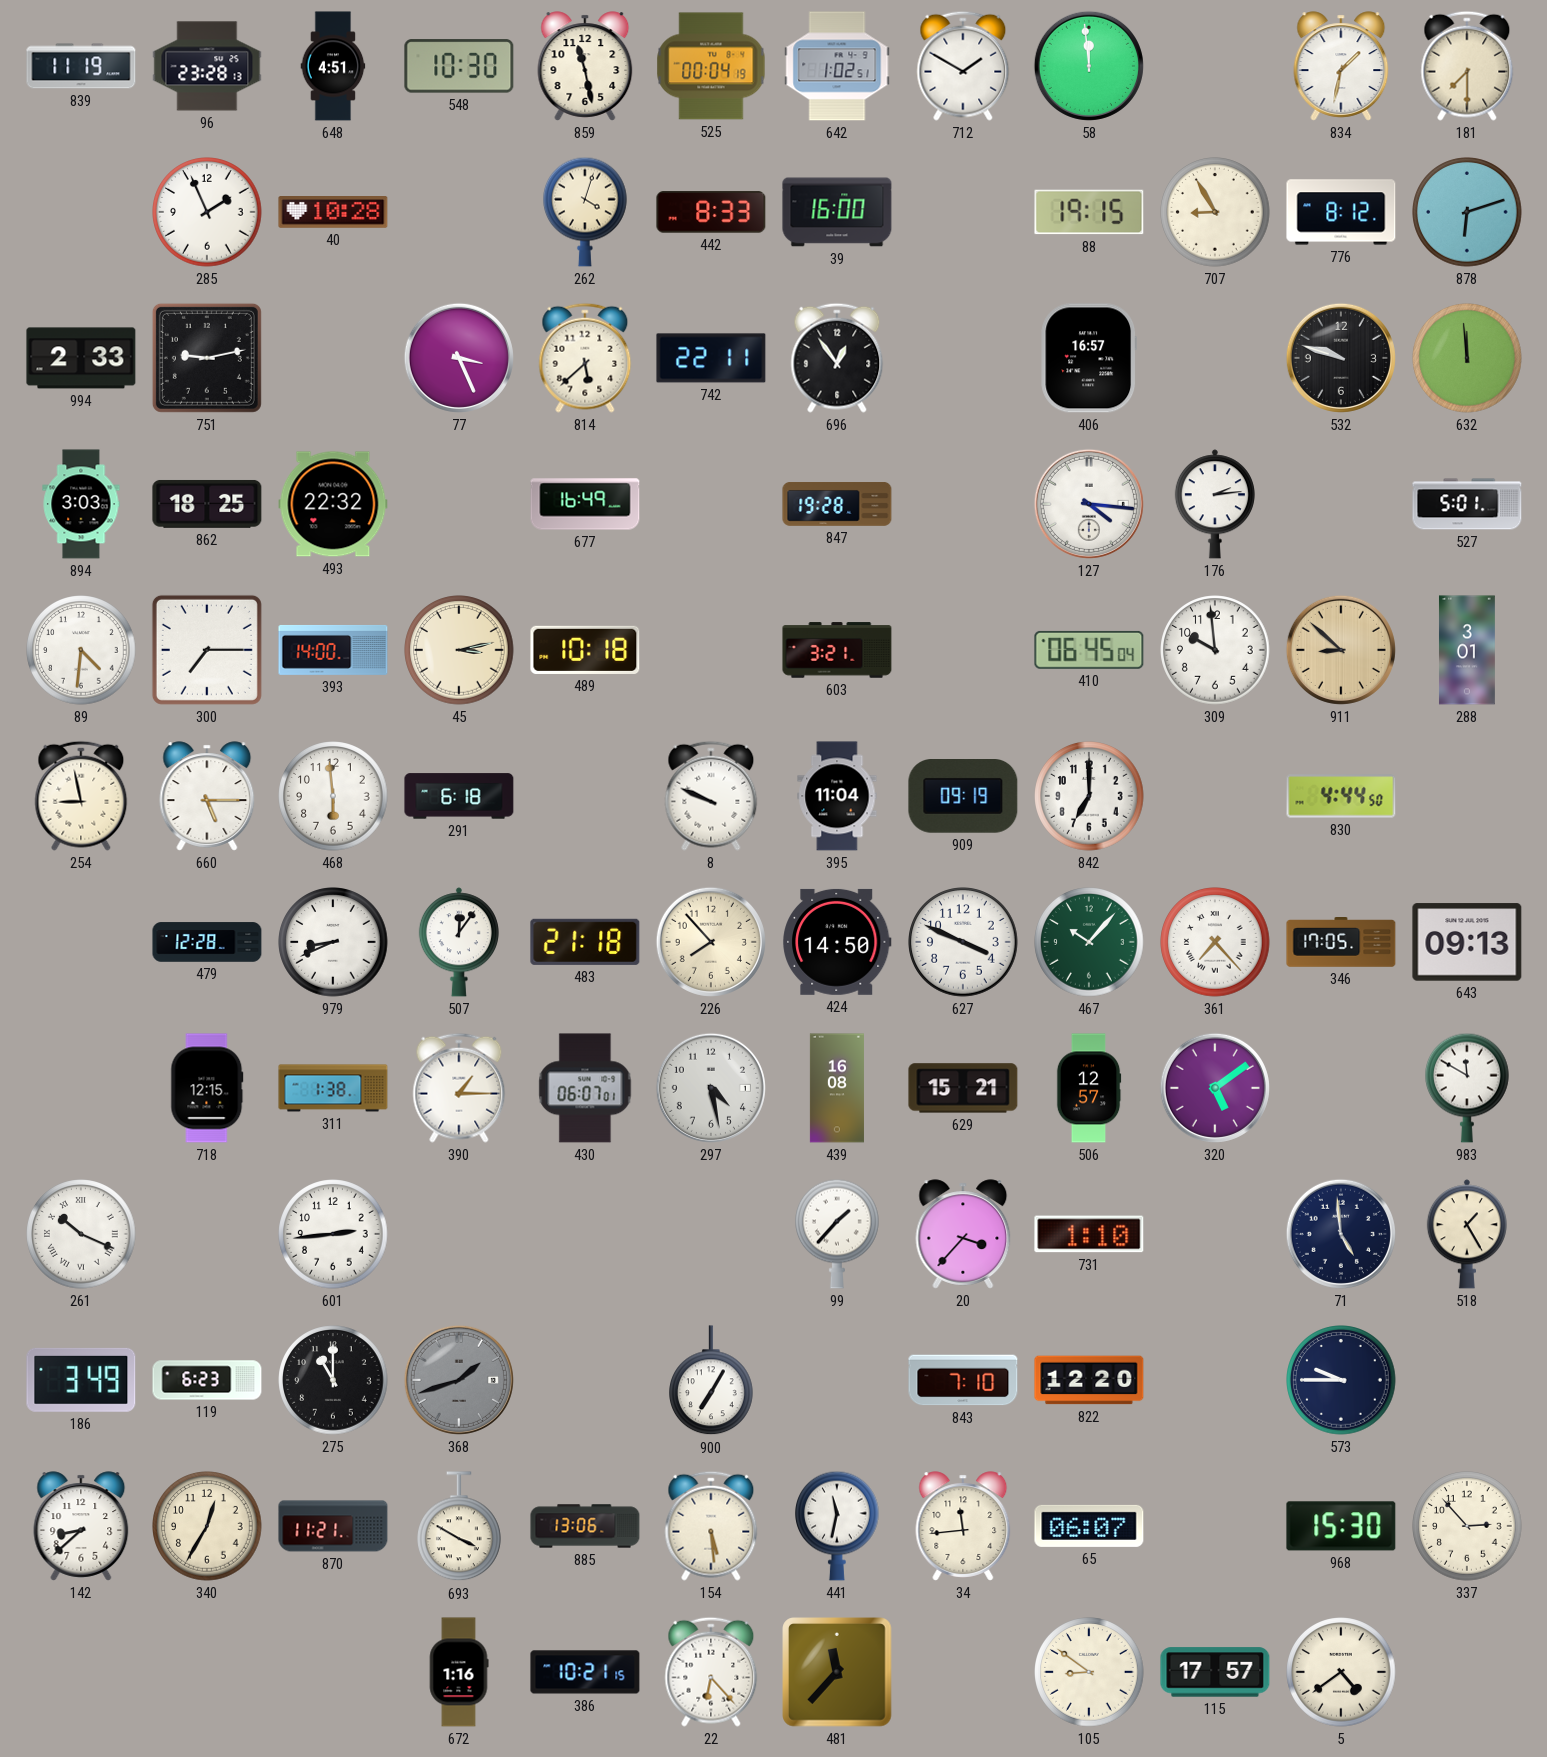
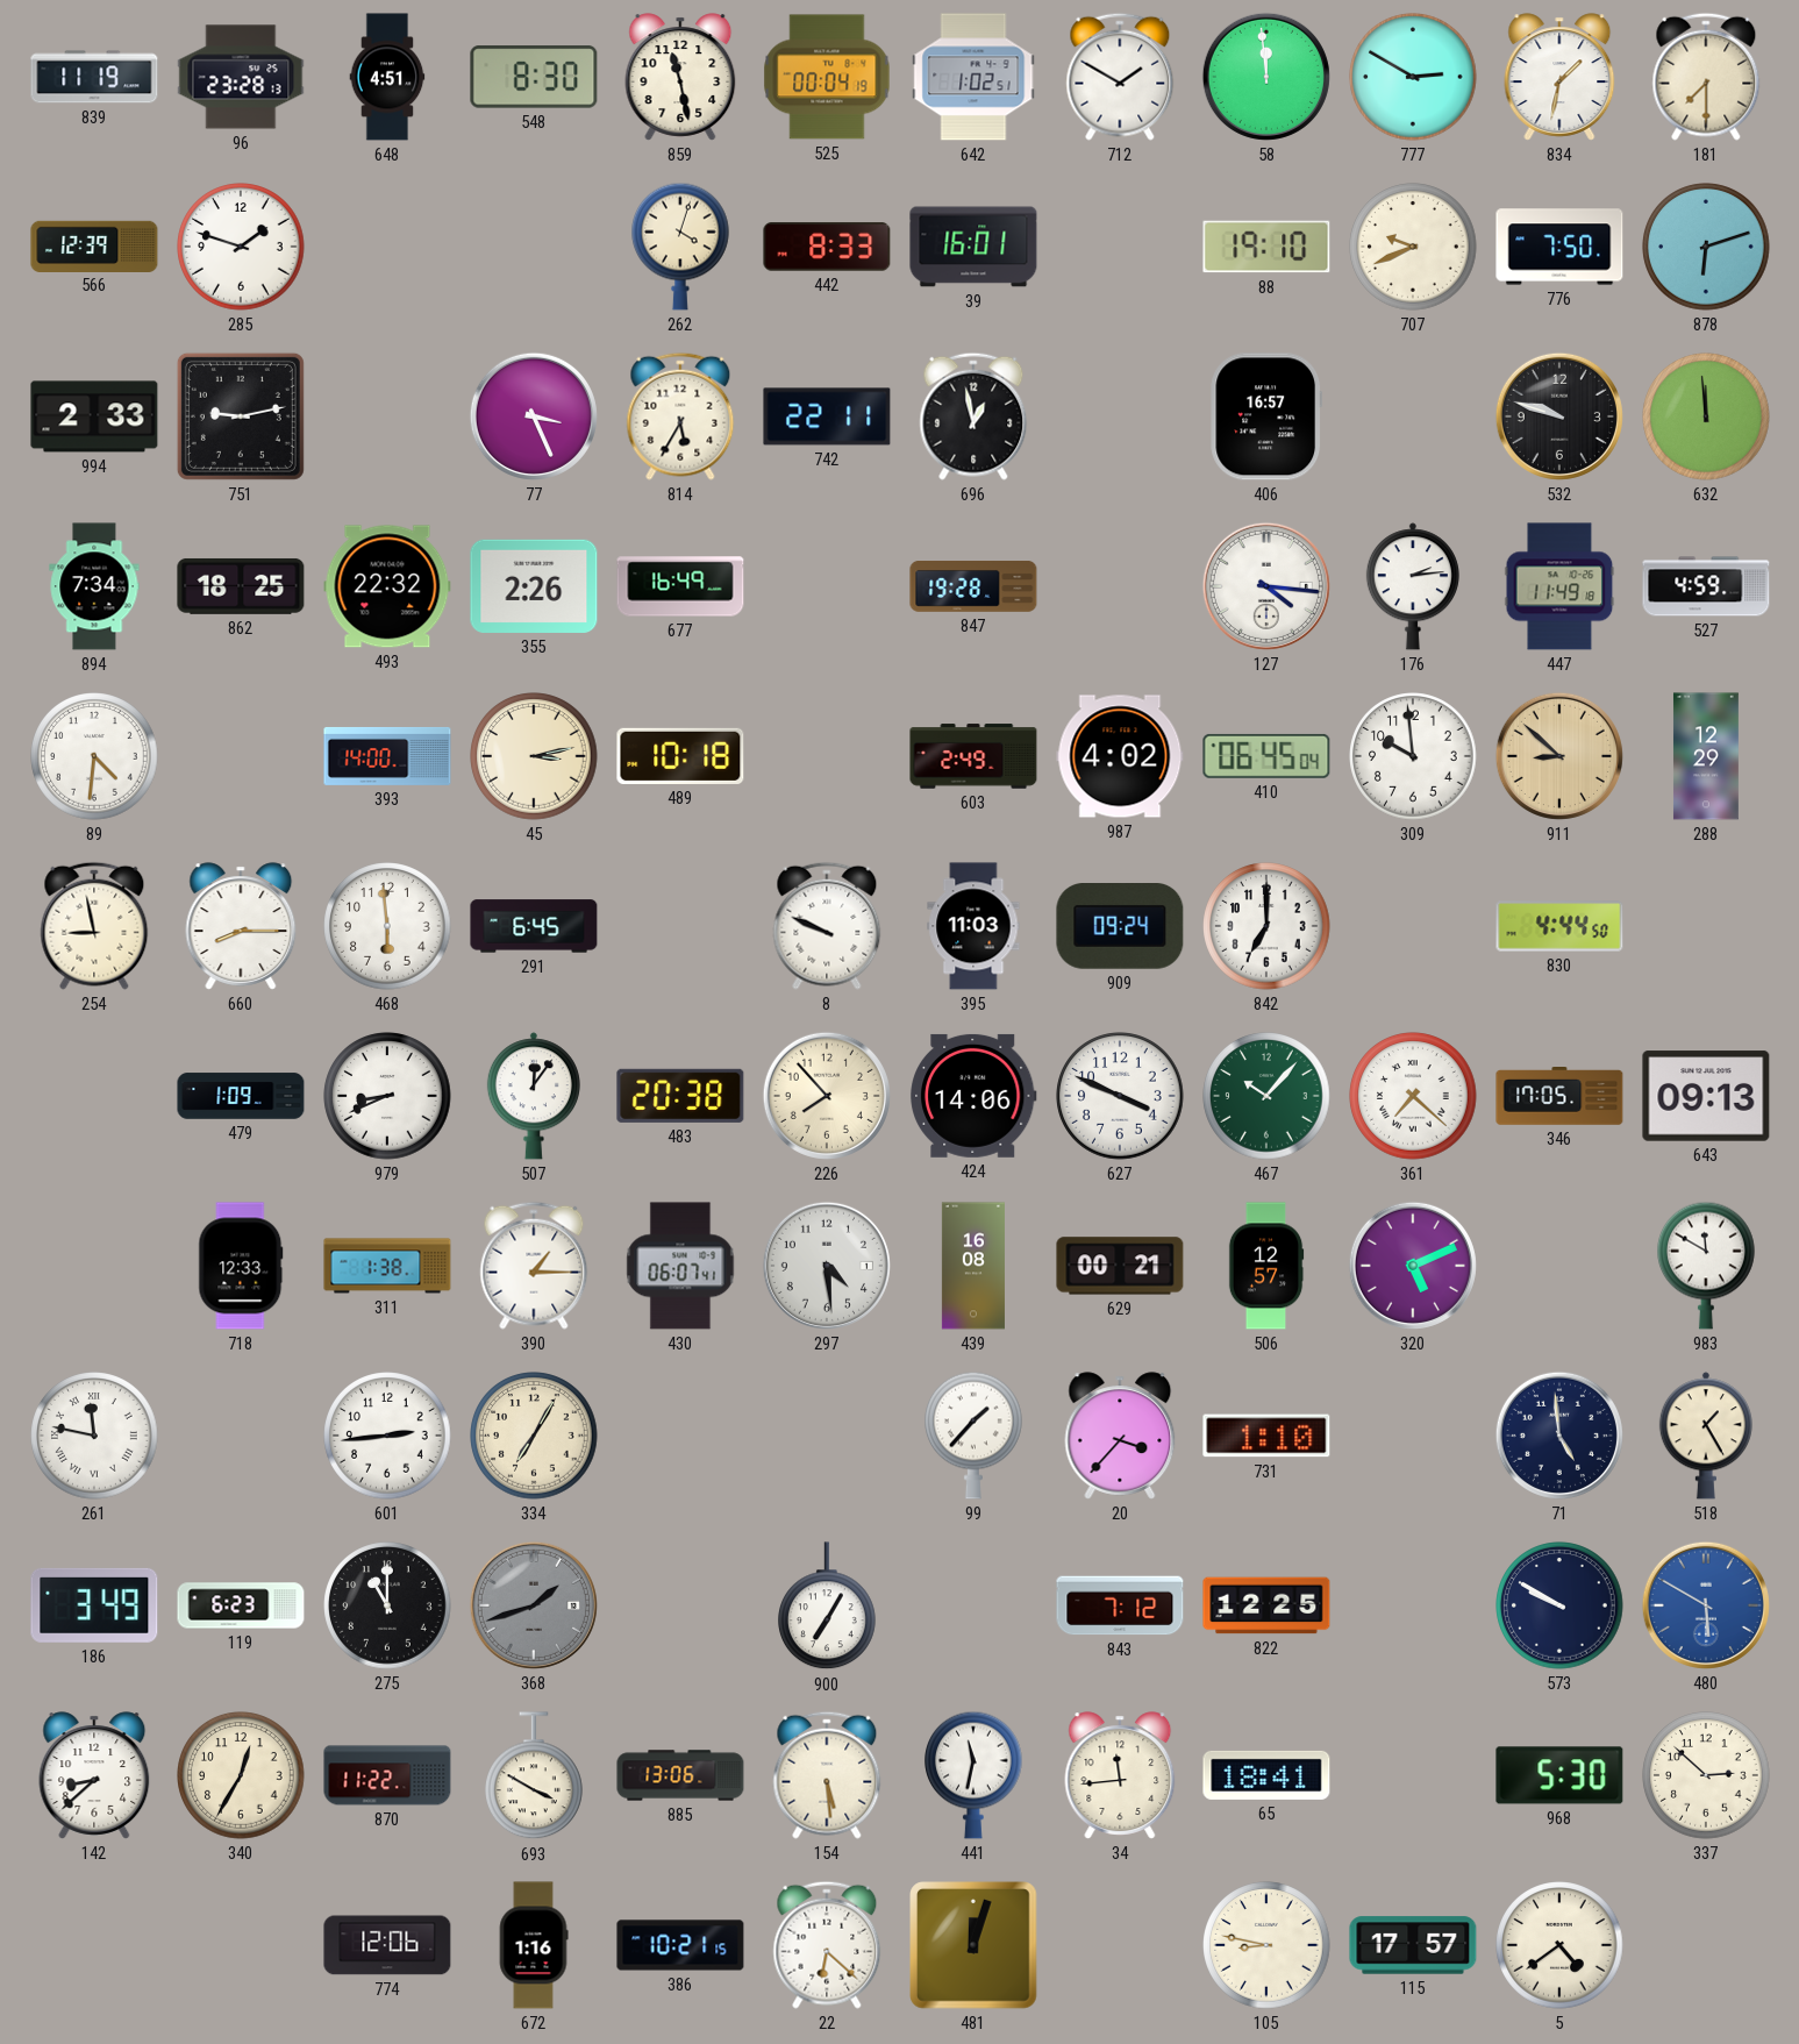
548: 10:30 -> 8:30
777: none -> 2:50
566: none -> 12:39
285: 1:56 -> 1:48
40: 10:28 -> none
39: 16:00 -> 16:01
88: 19:15 -> 19:10
707: 8:55 -> 9:41
776: 8:12 -> 7:50
814: 5:38 -> 5:35
696: 12:54 -> 12:58
894: 3:03 -> 7:34
355: none -> 2:26
447: none -> 11:49
527: 5:01 -> 4:59
300: 7:15 -> none
603: 3:21 -> 2:49
987: none -> 4:02
288: 3:01 -> 12:29
660: 5:15 -> 8:15
291: 6:18 -> 6:45
395: 11:04 -> 11:03
909: 09:19 -> 09:24
479: 12:28 -> 1:09
483: 21:18 -> 20:38
424: 14:50 -> 14:06
361: 7:23 -> 7:22
718: 12:15 -> 12:33
430: 06:07:01 -> 06:07:41
297: 4:28 -> 4:29
629: 15:21 -> 00:21
320: 5:09 -> 5:11
261: 10:19 -> 11:47
334: none -> 7:05
843: 7:10 -> 7:12
822: 12:20 -> 12:25
573: 9:45 -> 9:50
480: none -> 5:50
870: 11:21 -> 11:22
65: 06:07 -> 18:41
968: 15:30 -> 5:30
337: 2:53 -> 2:52
774: none -> 12:06
22: 6:23 -> 6:22
481: 11:37 -> 12:03
105: 8:51 -> 8:47
